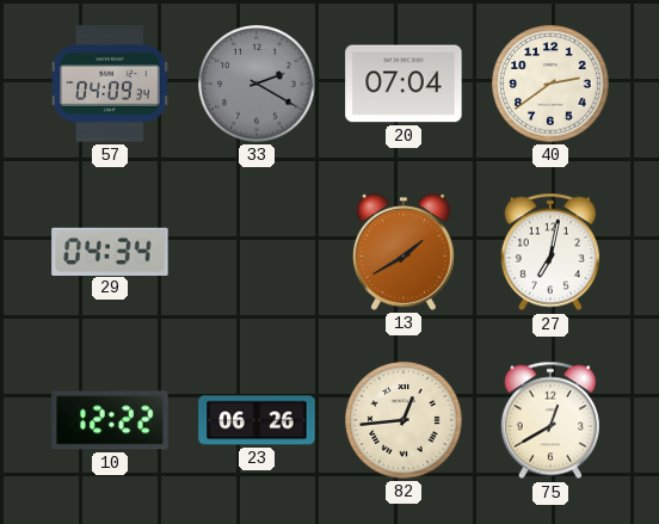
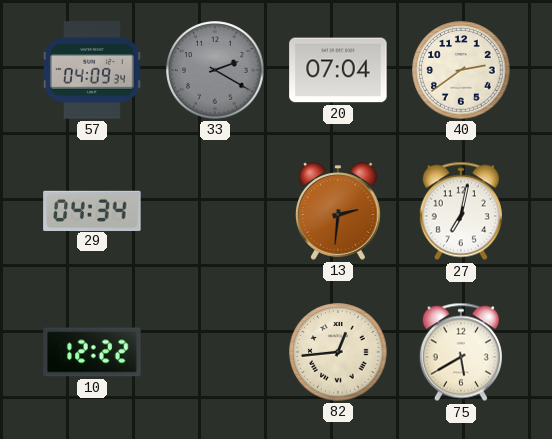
13: 1:40 -> 2:31
23: 06:26 -> none
75: 12:40 -> 5:40
